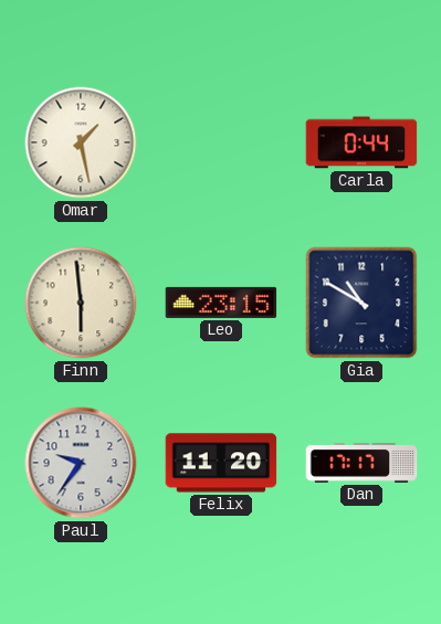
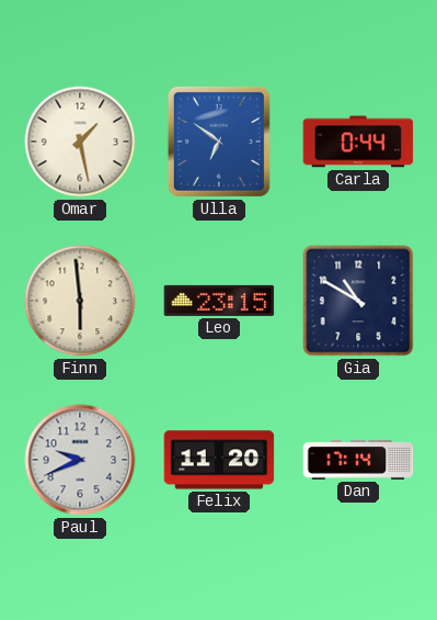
Ulla: none -> 6:51
Paul: 9:36 -> 9:41
Dan: 17:17 -> 17:14
